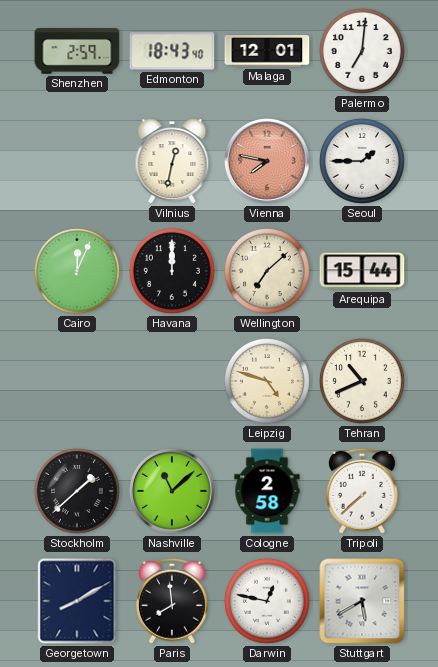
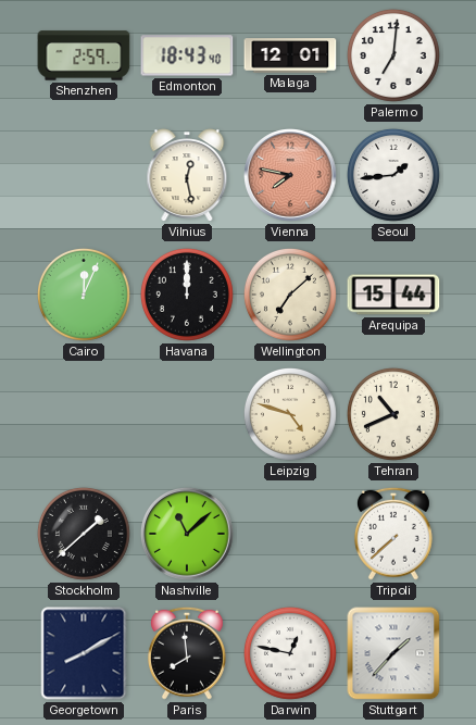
Vilnius: 12:32 -> 12:28
Seoul: 1:45 -> 1:44
Cologne: 2:58 -> none
Stuttgart: 5:40 -> 1:37
